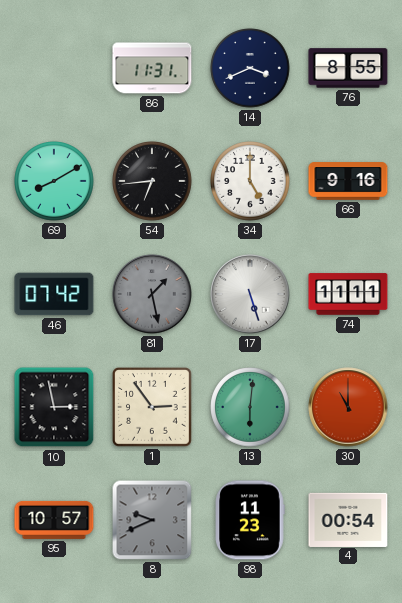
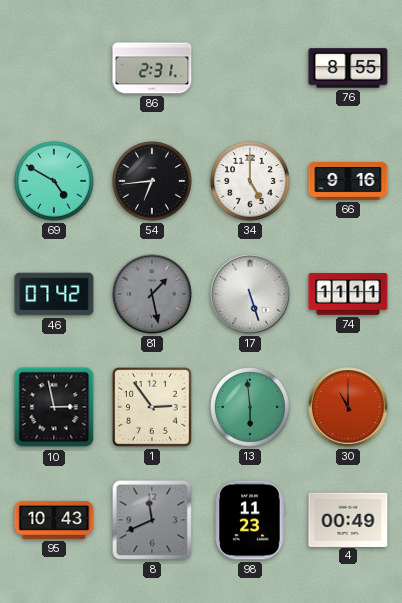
86: 11:31 -> 2:31
14: 3:41 -> none
69: 8:10 -> 4:50
13: 6:01 -> 5:59
95: 10:57 -> 10:43
8: 9:41 -> 11:41
4: 00:54 -> 00:49
